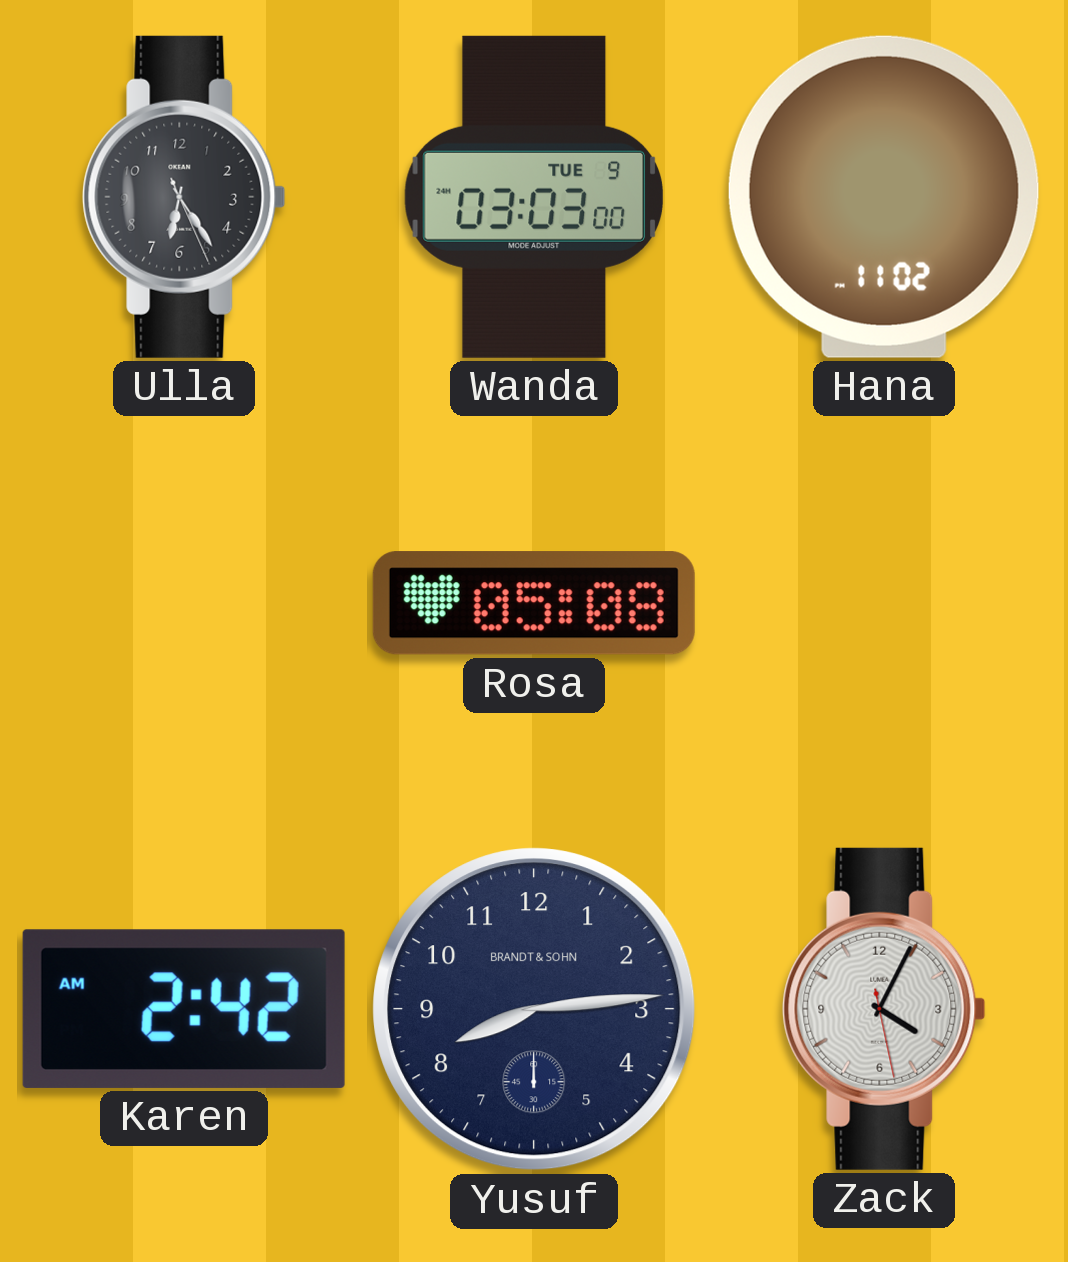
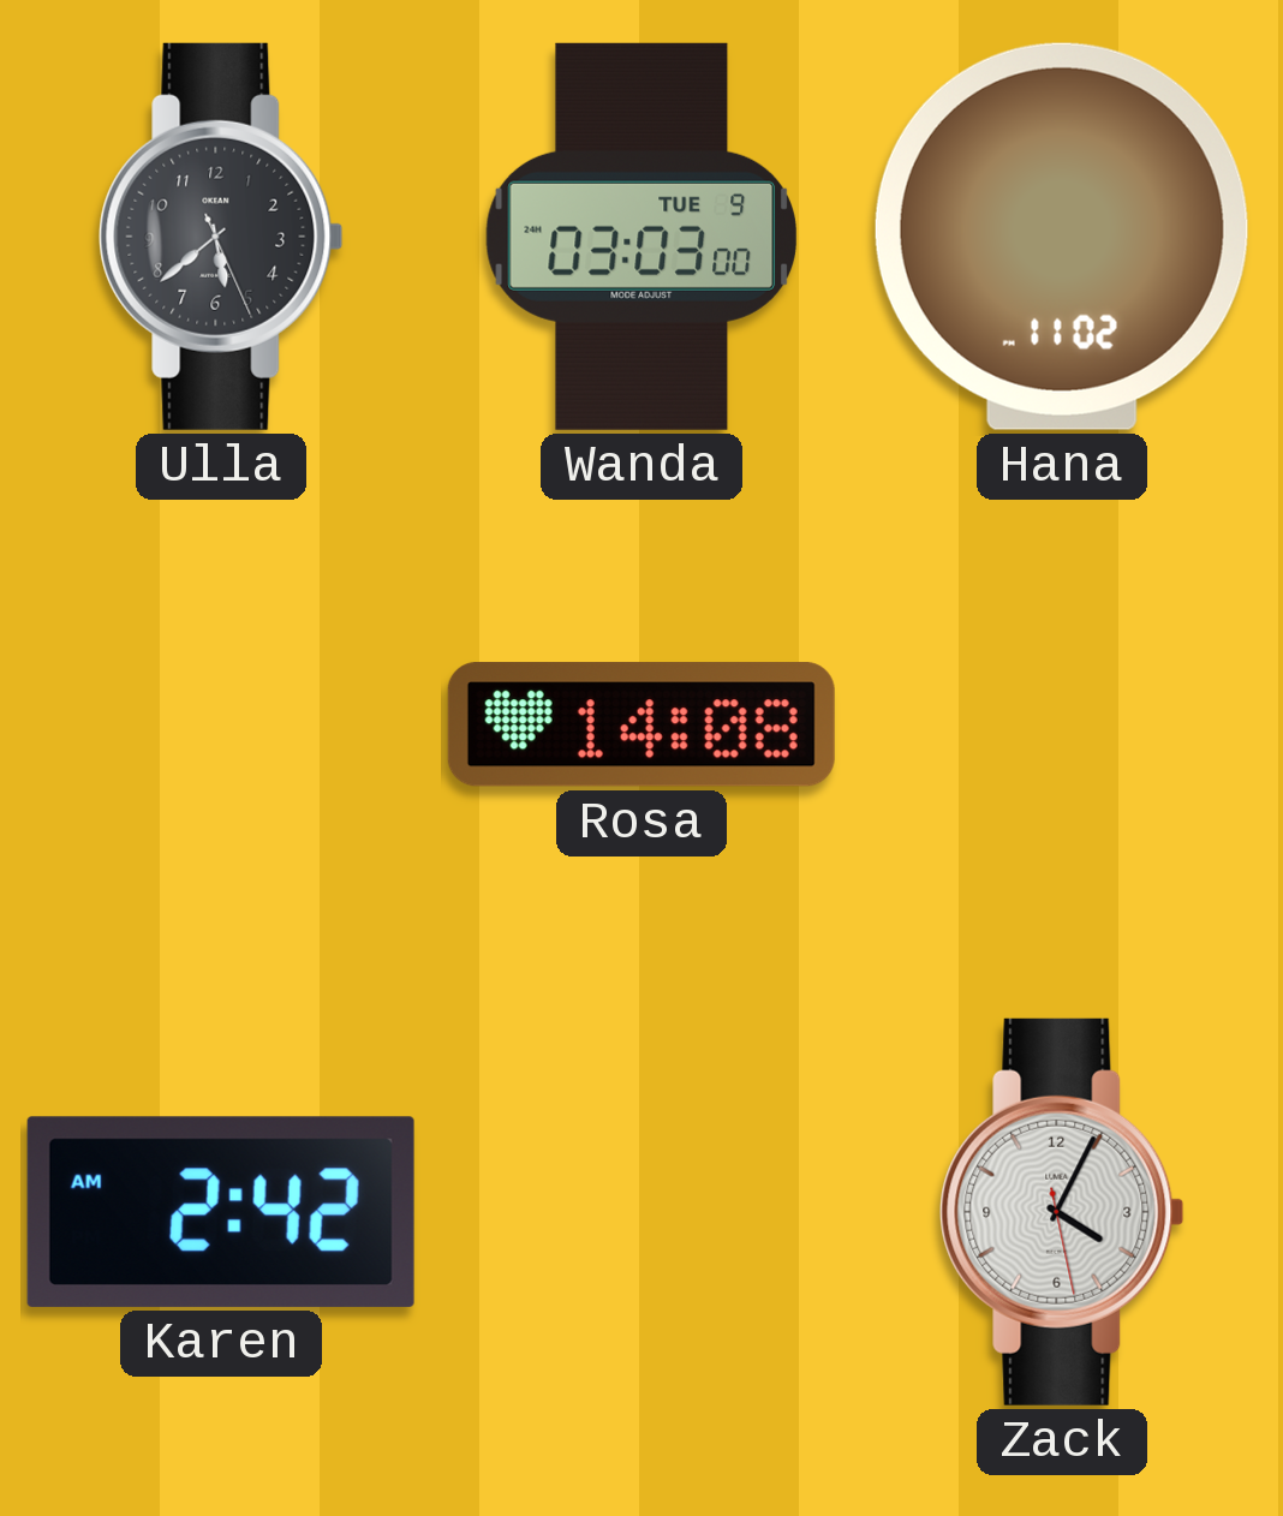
Ulla: 6:24 -> 5:38
Rosa: 05:08 -> 14:08
Yusuf: 8:14 -> none
